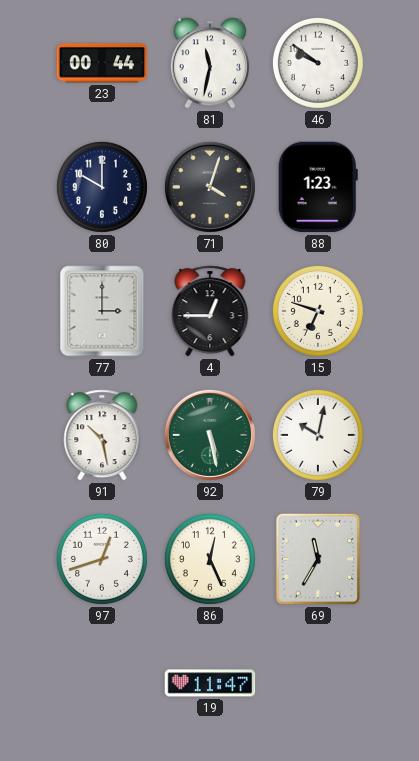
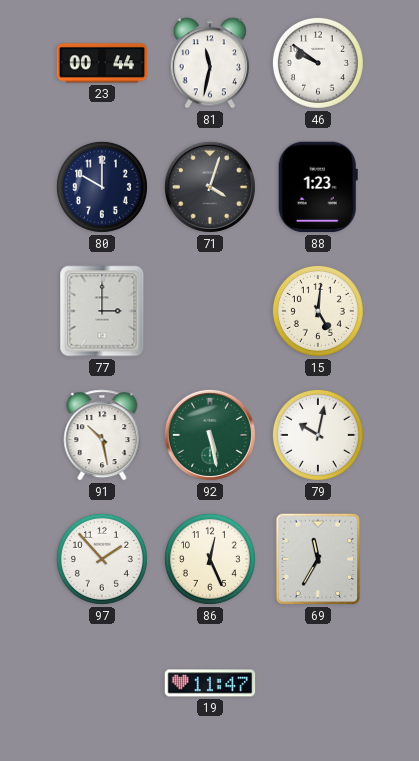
4: 12:45 -> none
15: 6:48 -> 5:01
97: 12:42 -> 1:53
